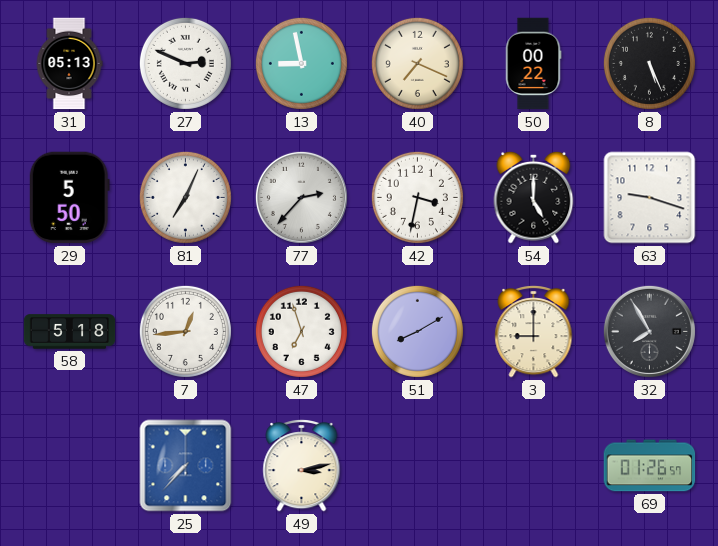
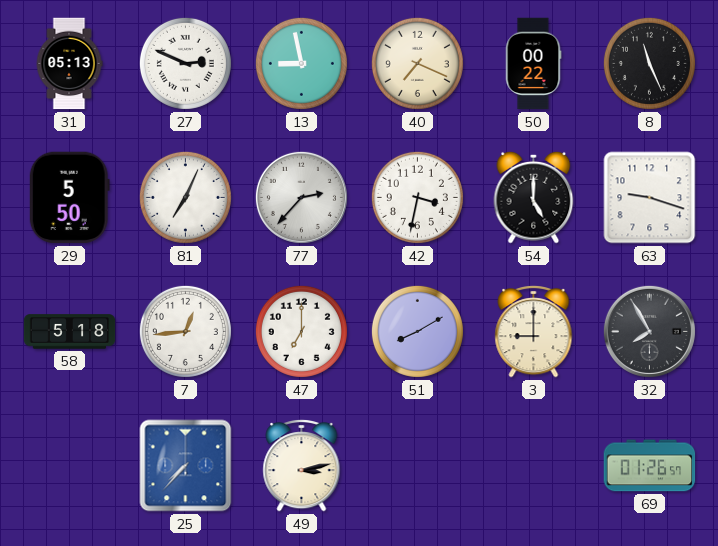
8: 5:26 -> 11:26
47: 6:57 -> 7:00
